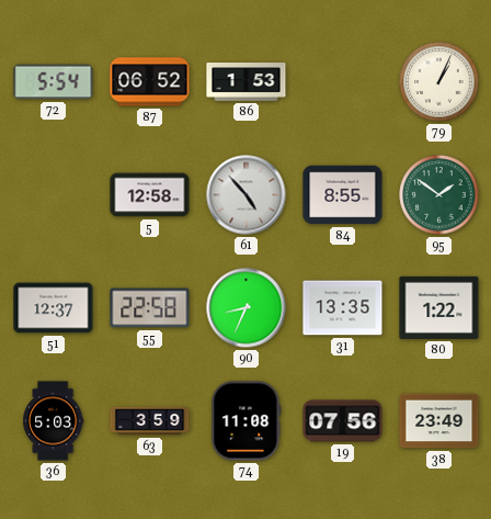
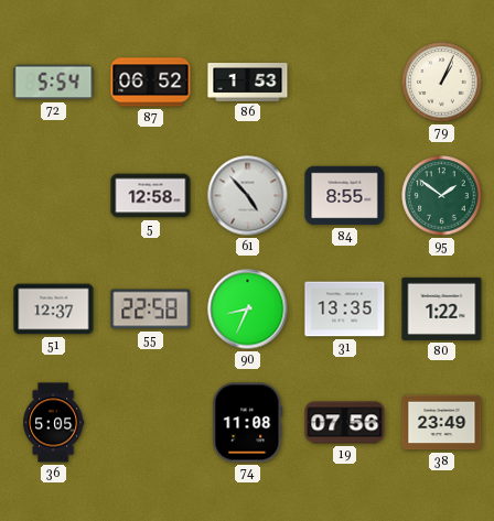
36: 5:03 -> 5:05
63: 3:59 -> none
